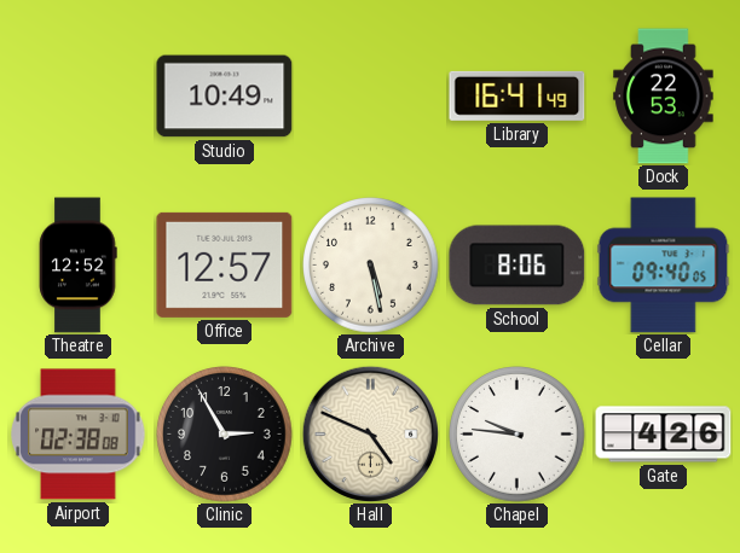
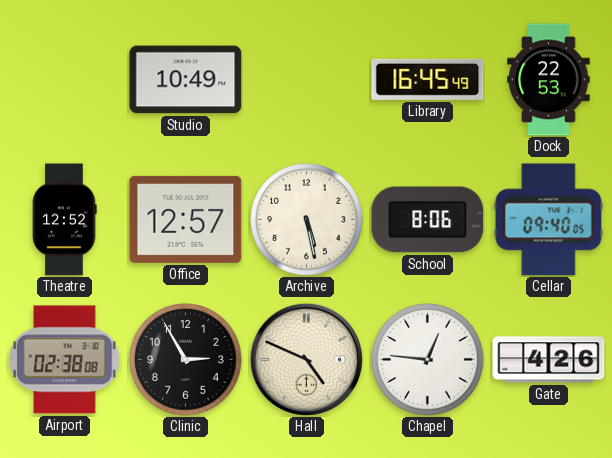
Library: 16:41 -> 16:45
Chapel: 9:46 -> 12:46
